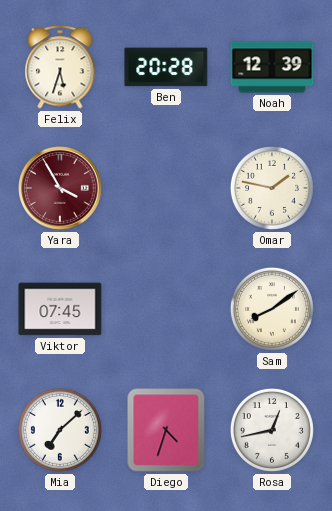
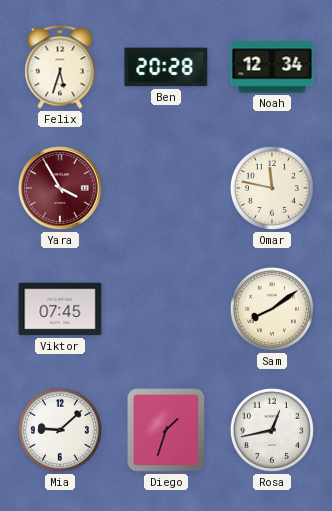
Noah: 12:39 -> 12:34
Omar: 1:47 -> 11:47
Mia: 7:08 -> 9:08
Diego: 4:33 -> 1:33
